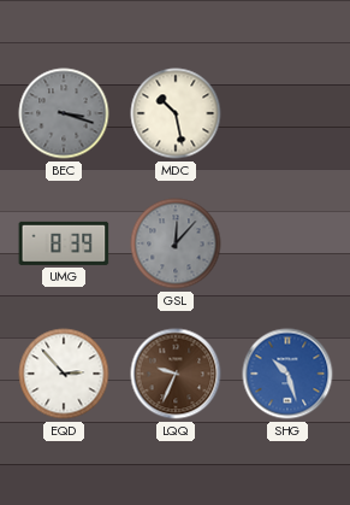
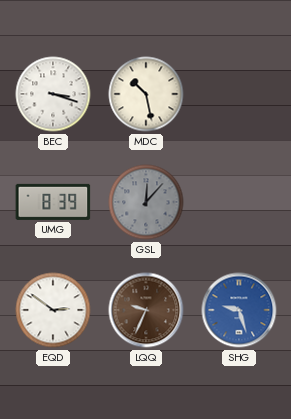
BEC dial: grey -> white
EQD: 2:53 -> 2:51
SHG: 10:27 -> 9:27
